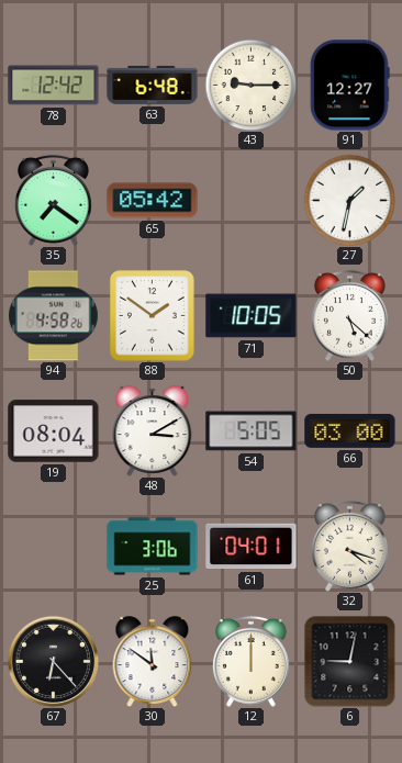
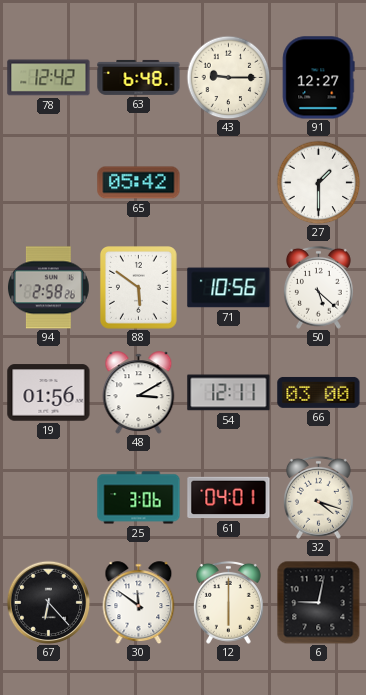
35: 7:21 -> none
27: 1:32 -> 1:30
94: 4:58 -> 2:58
88: 1:51 -> 5:51
71: 10:05 -> 10:56
19: 08:04 -> 01:56
54: 5:05 -> 12:11
12: 12:00 -> 6:00
